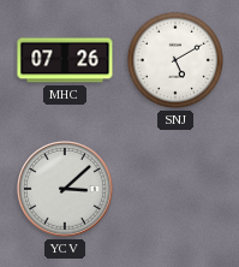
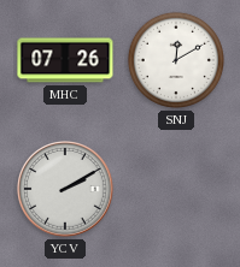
SNJ: 5:10 -> 12:10
YCV: 3:08 -> 2:10
